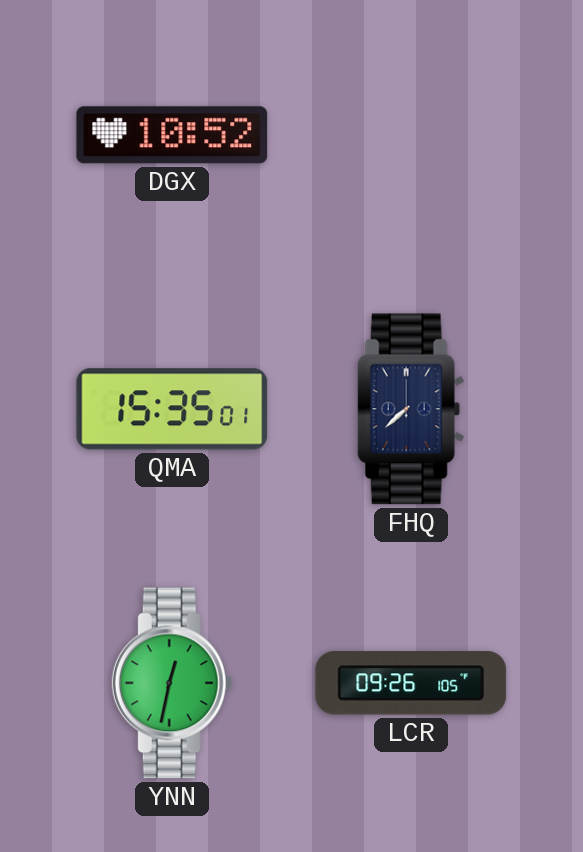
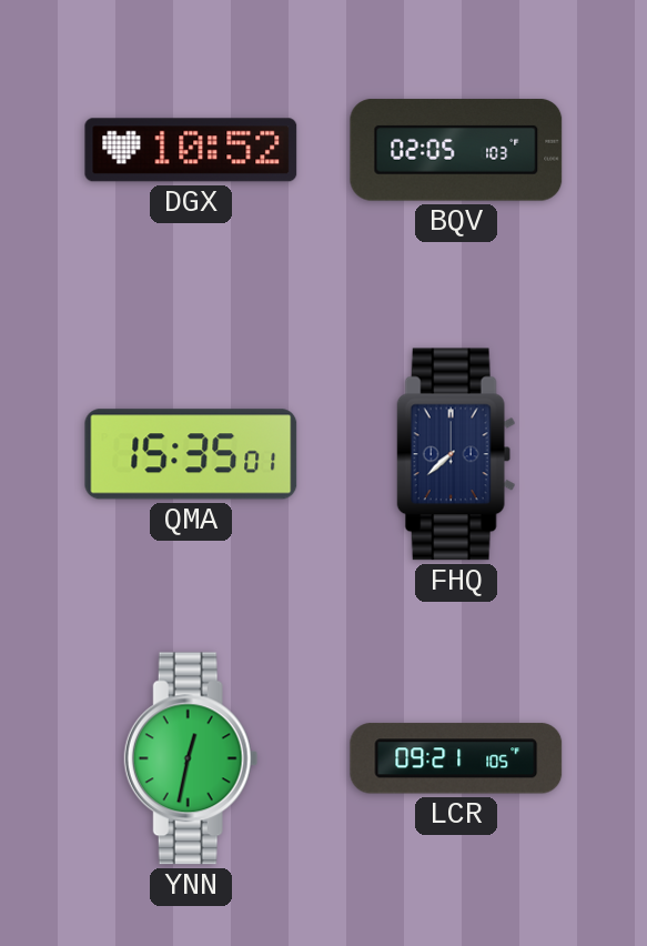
BQV: none -> 02:05
LCR: 09:26 -> 09:21
